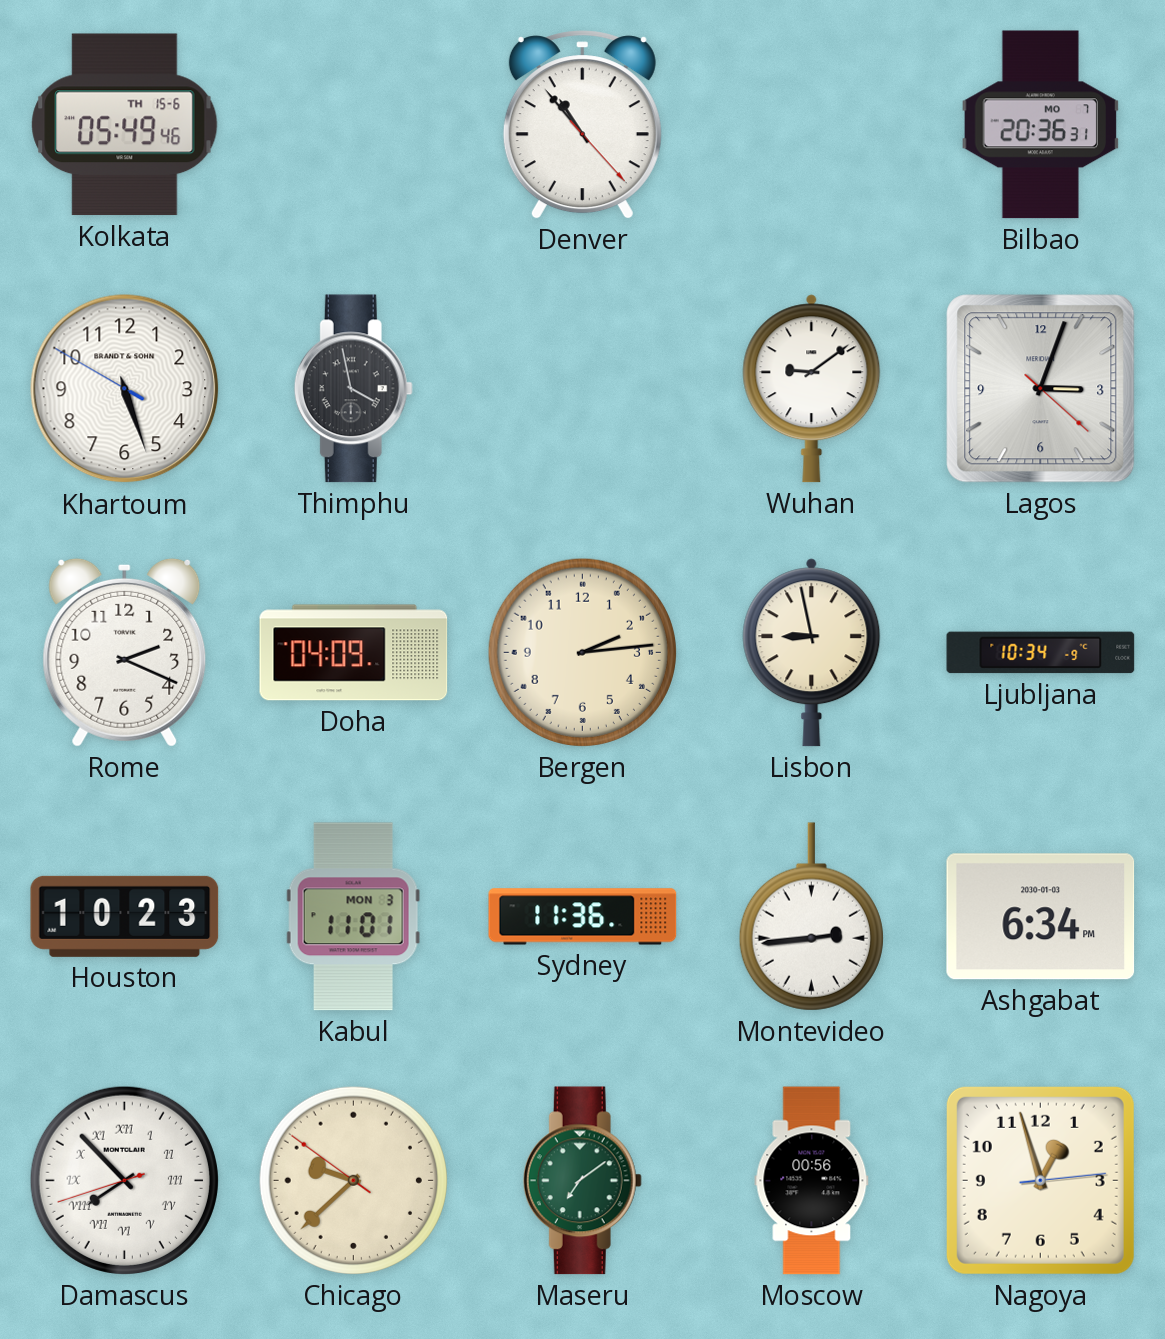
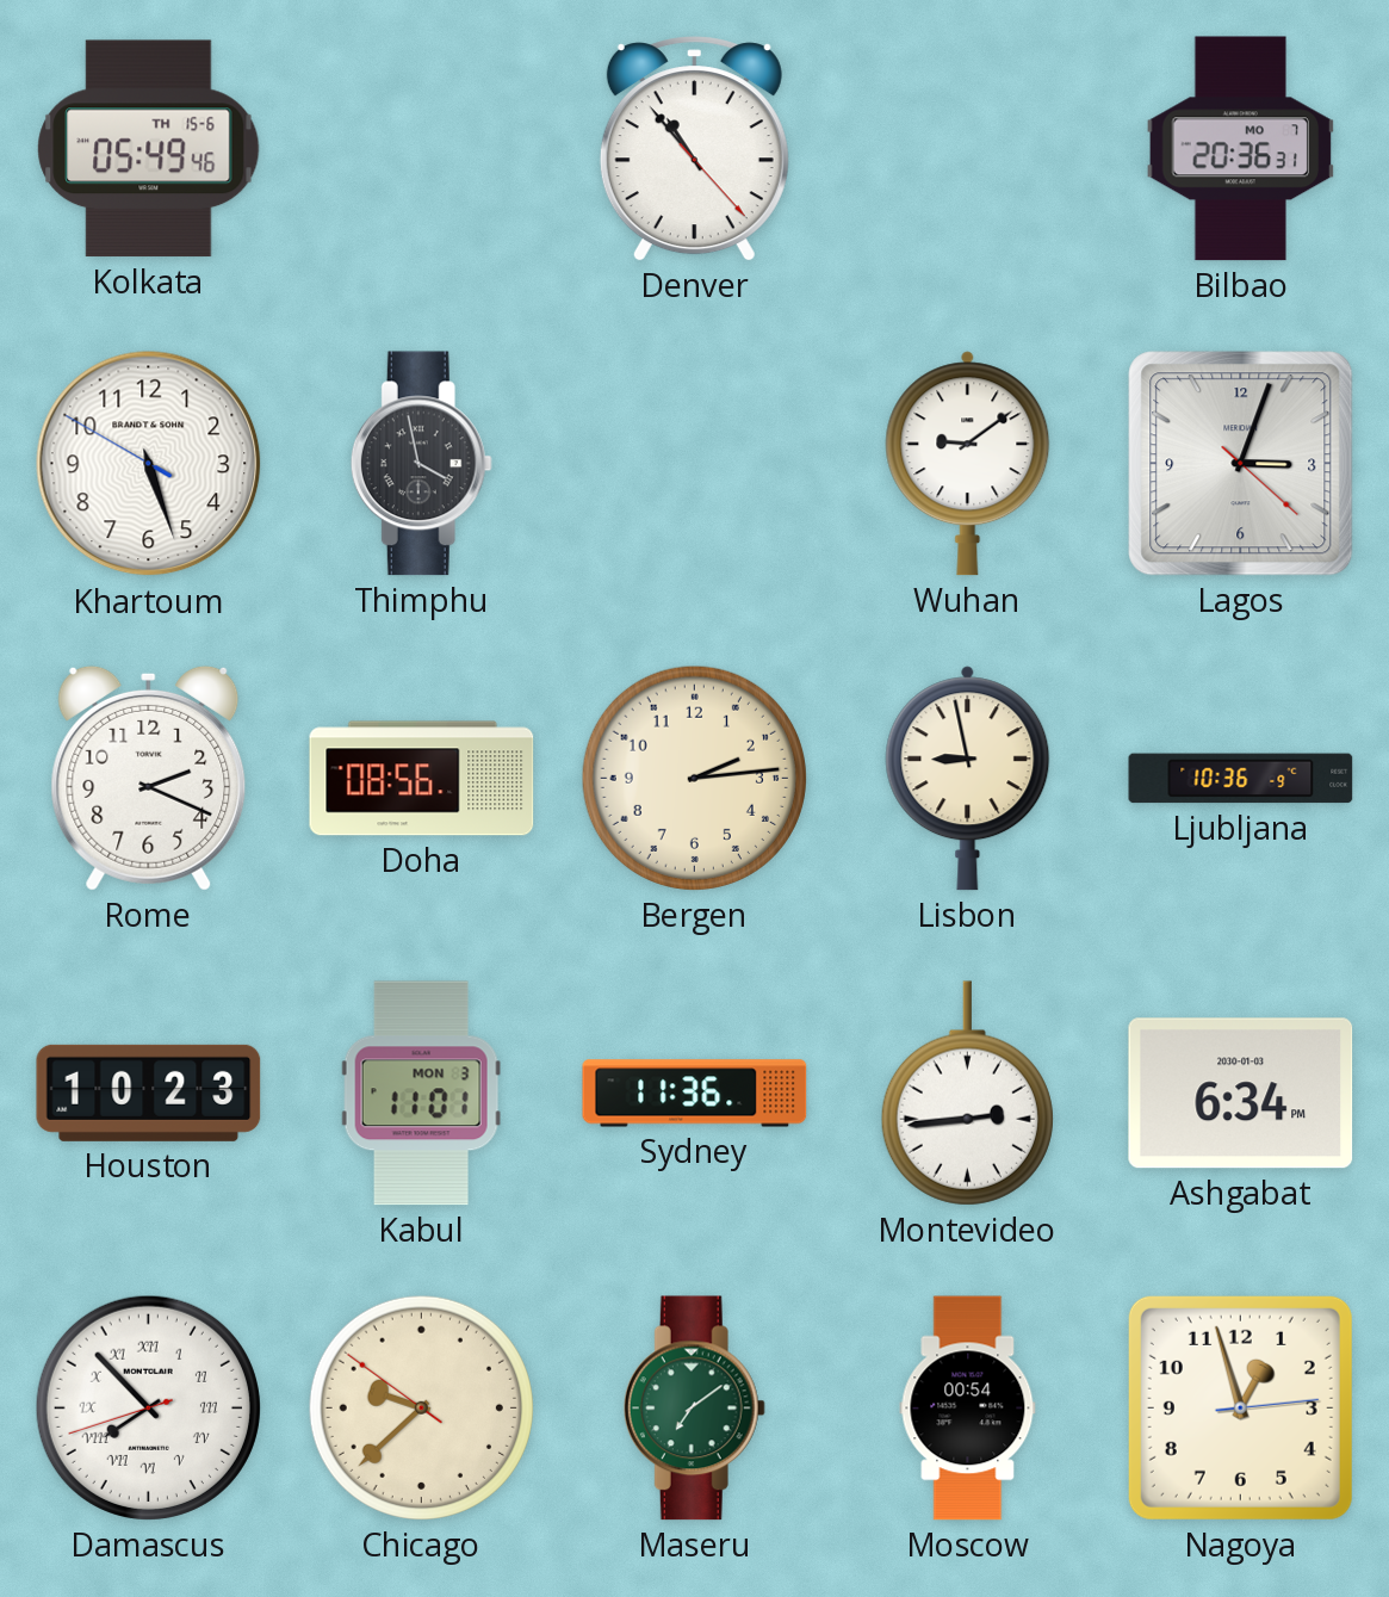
Doha: 04:09 -> 08:56
Ljubljana: 10:34 -> 10:36
Moscow: 00:56 -> 00:54
